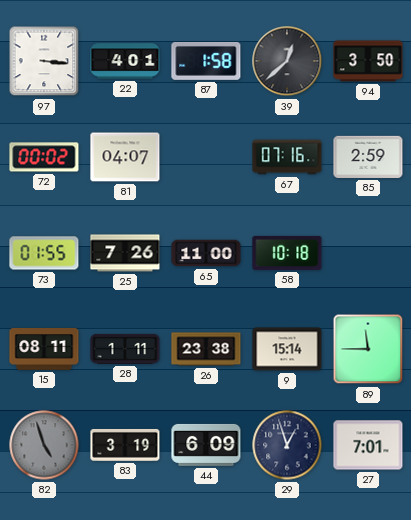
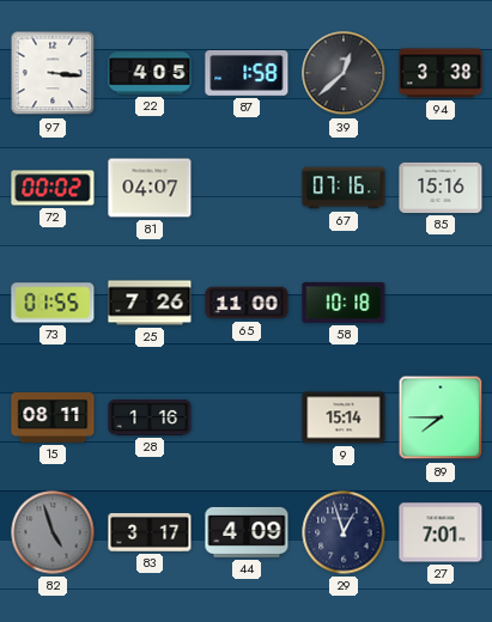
22: 4:01 -> 4:05
94: 3:50 -> 3:38
85: 2:59 -> 15:16
28: 1:11 -> 1:16
26: 23:38 -> none
89: 11:45 -> 7:45
83: 3:19 -> 3:17
44: 6:09 -> 4:09
